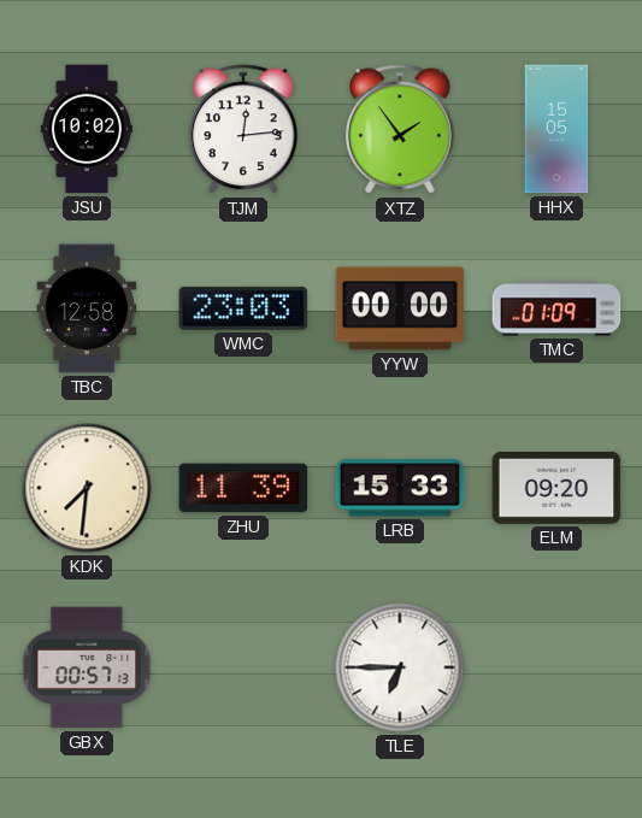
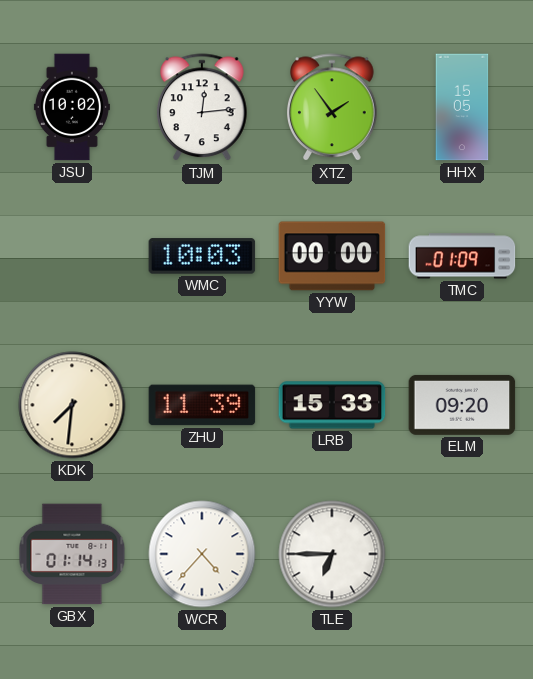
TBC: 12:58 -> none
WMC: 23:03 -> 10:03
GBX: 00:57 -> 01:14
WCR: none -> 4:37
